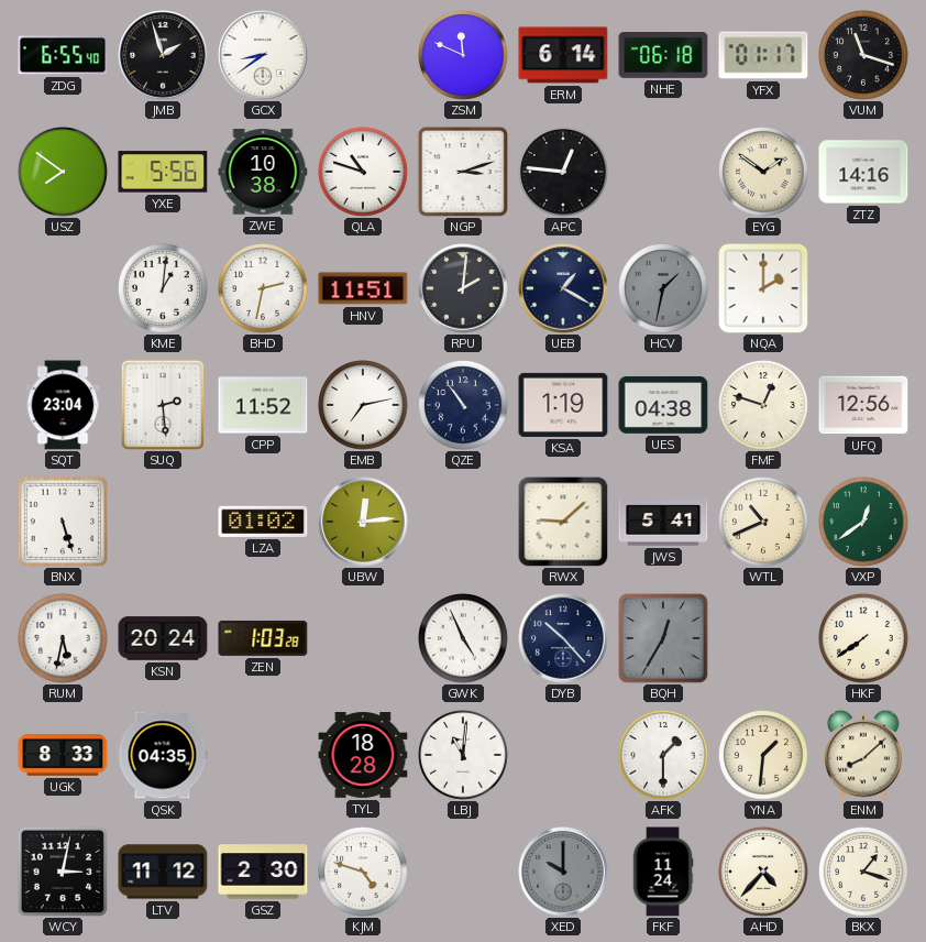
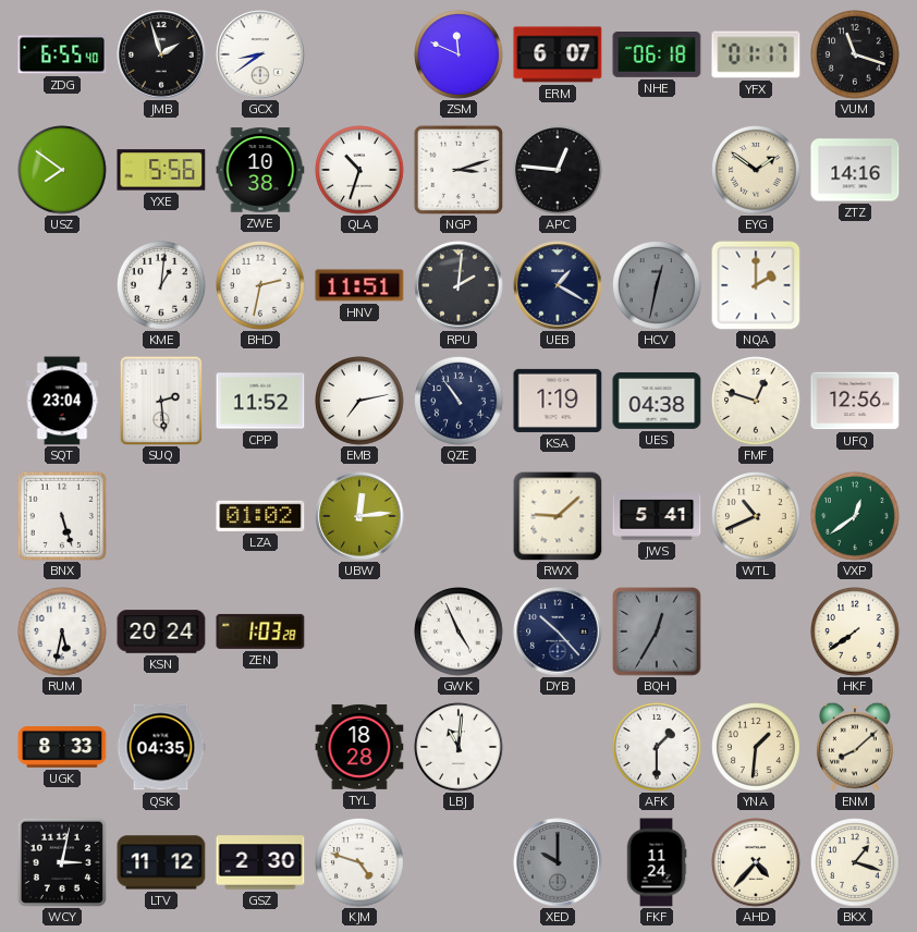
ERM: 6:14 -> 6:07
QLA: 10:48 -> 10:33
HCV: 1:32 -> 12:32
